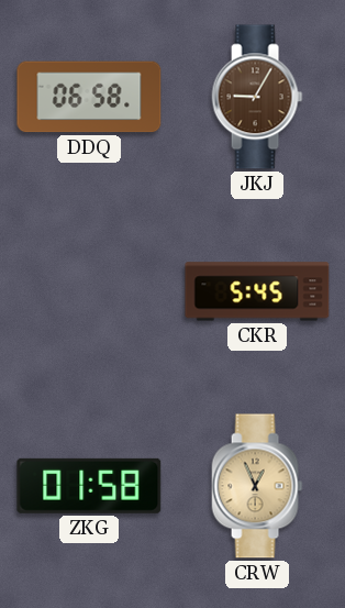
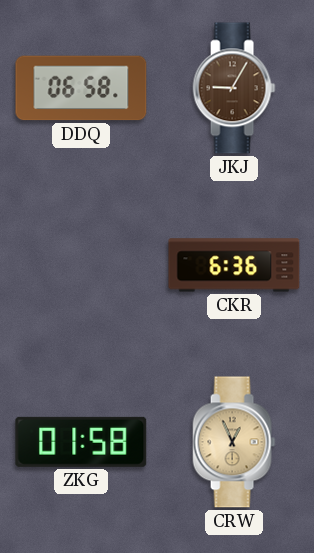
CKR: 5:45 -> 6:36
